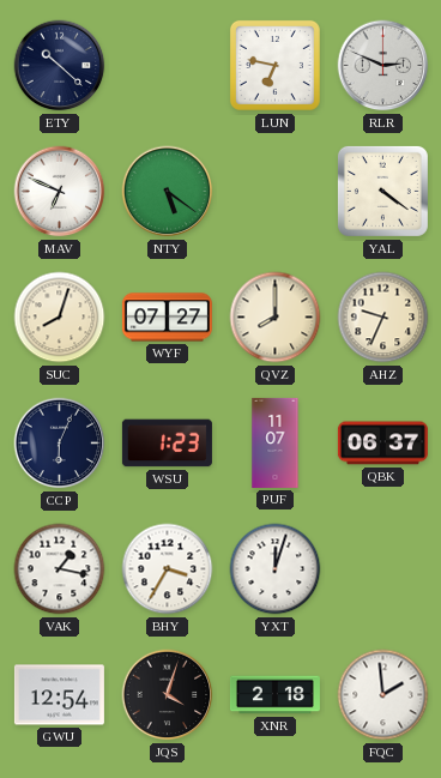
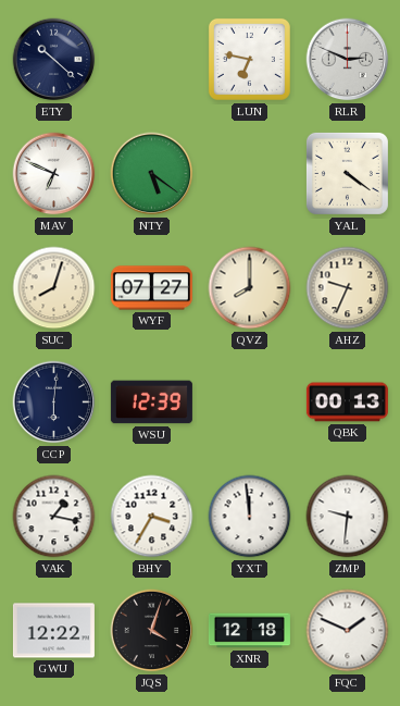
CCP: 6:04 -> 6:01
WSU: 1:23 -> 12:39
PUF: 11:07 -> none
QBK: 06:37 -> 00:13
YXT: 12:03 -> 11:59
ZMP: none -> 9:31
GWU: 12:54 -> 12:22
XNR: 2:18 -> 12:18
FQC: 1:59 -> 1:49
